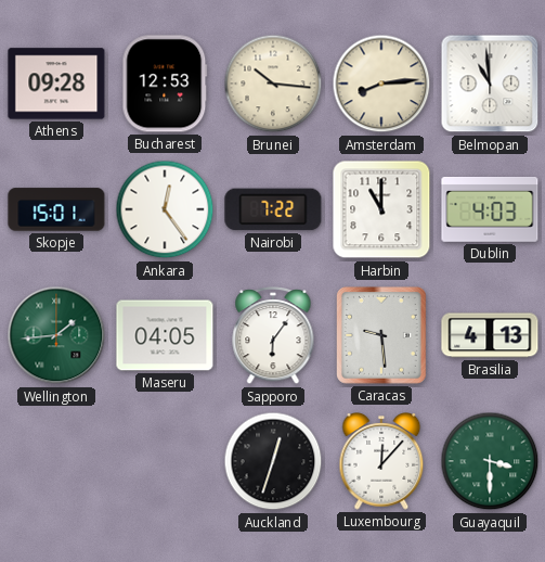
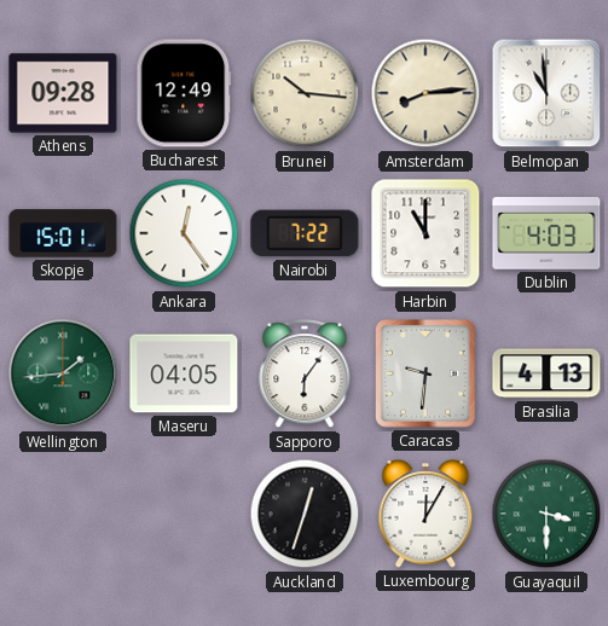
Bucharest: 12:53 -> 12:49
Caracas: 9:29 -> 9:31
Luxembourg: 12:07 -> 12:05
